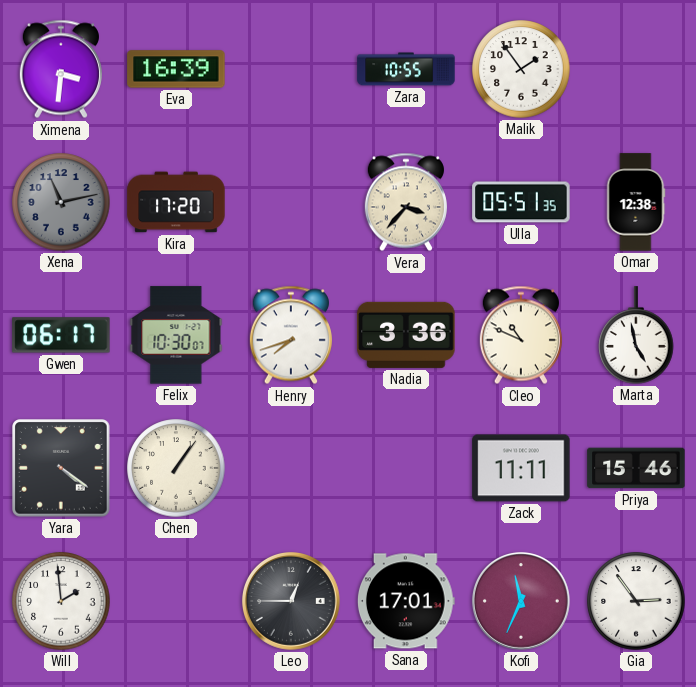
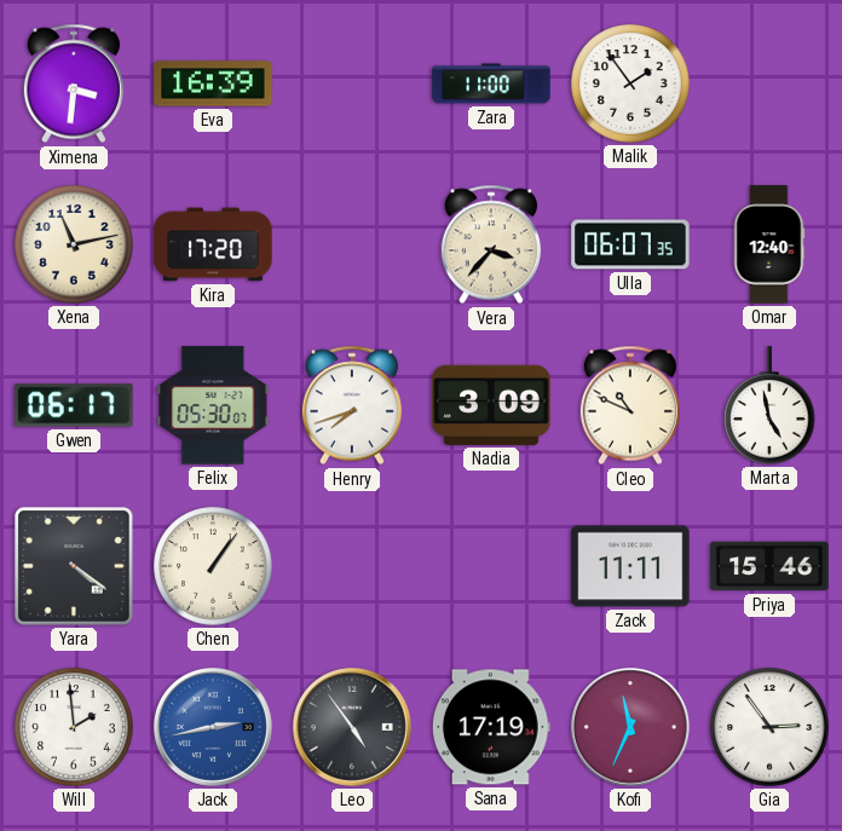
Zara: 10:55 -> 11:00
Xena dial: grey -> cream
Ulla: 05:51 -> 06:07
Omar: 12:38 -> 12:40
Felix: 10:30 -> 05:30
Nadia: 3:36 -> 3:09
Jack: none -> 2:43
Leo: 12:45 -> 4:54
Sana: 17:01 -> 17:19
